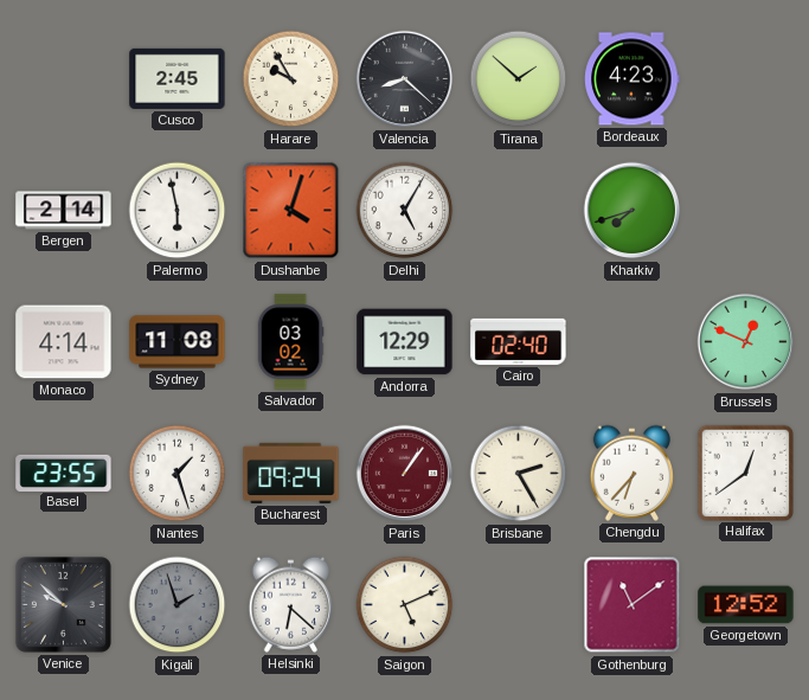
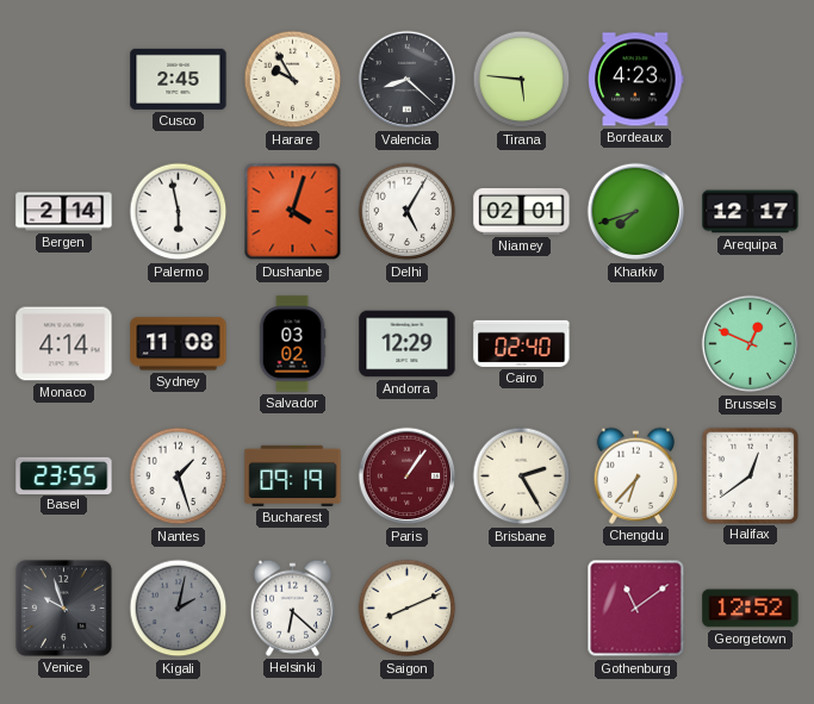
Tirana: 1:52 -> 5:46
Niamey: none -> 02:01
Arequipa: none -> 12:17
Bucharest: 09:24 -> 09:19
Venice: 9:52 -> 9:57
Kigali: 1:57 -> 2:02
Saigon: 5:11 -> 8:11
